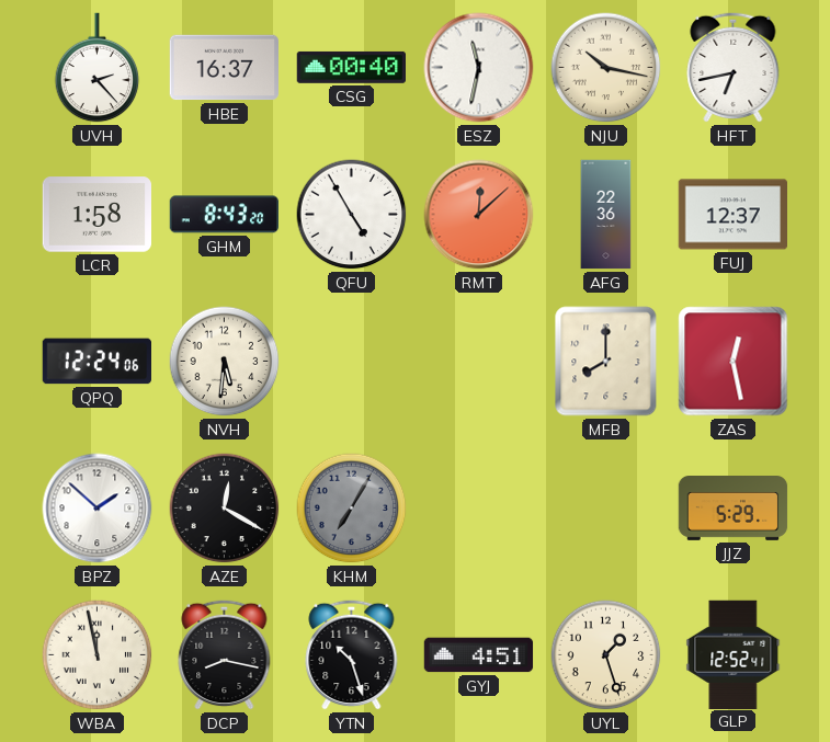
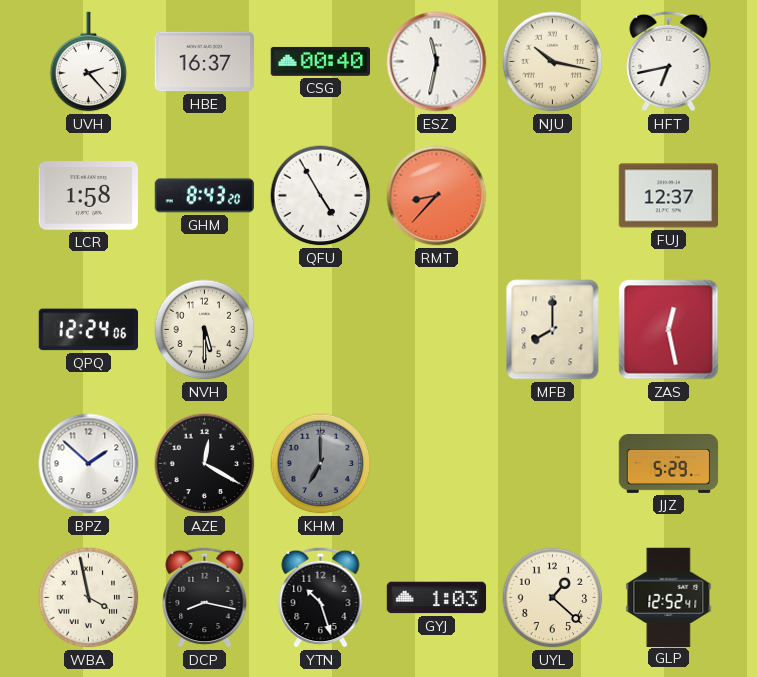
RMT: 12:08 -> 8:37
AFG: 22:36 -> none
NVH: 5:31 -> 5:30
KHM: 7:05 -> 7:00
WBA: 11:58 -> 3:58
GYJ: 4:51 -> 1:03
UYL: 1:27 -> 1:22
